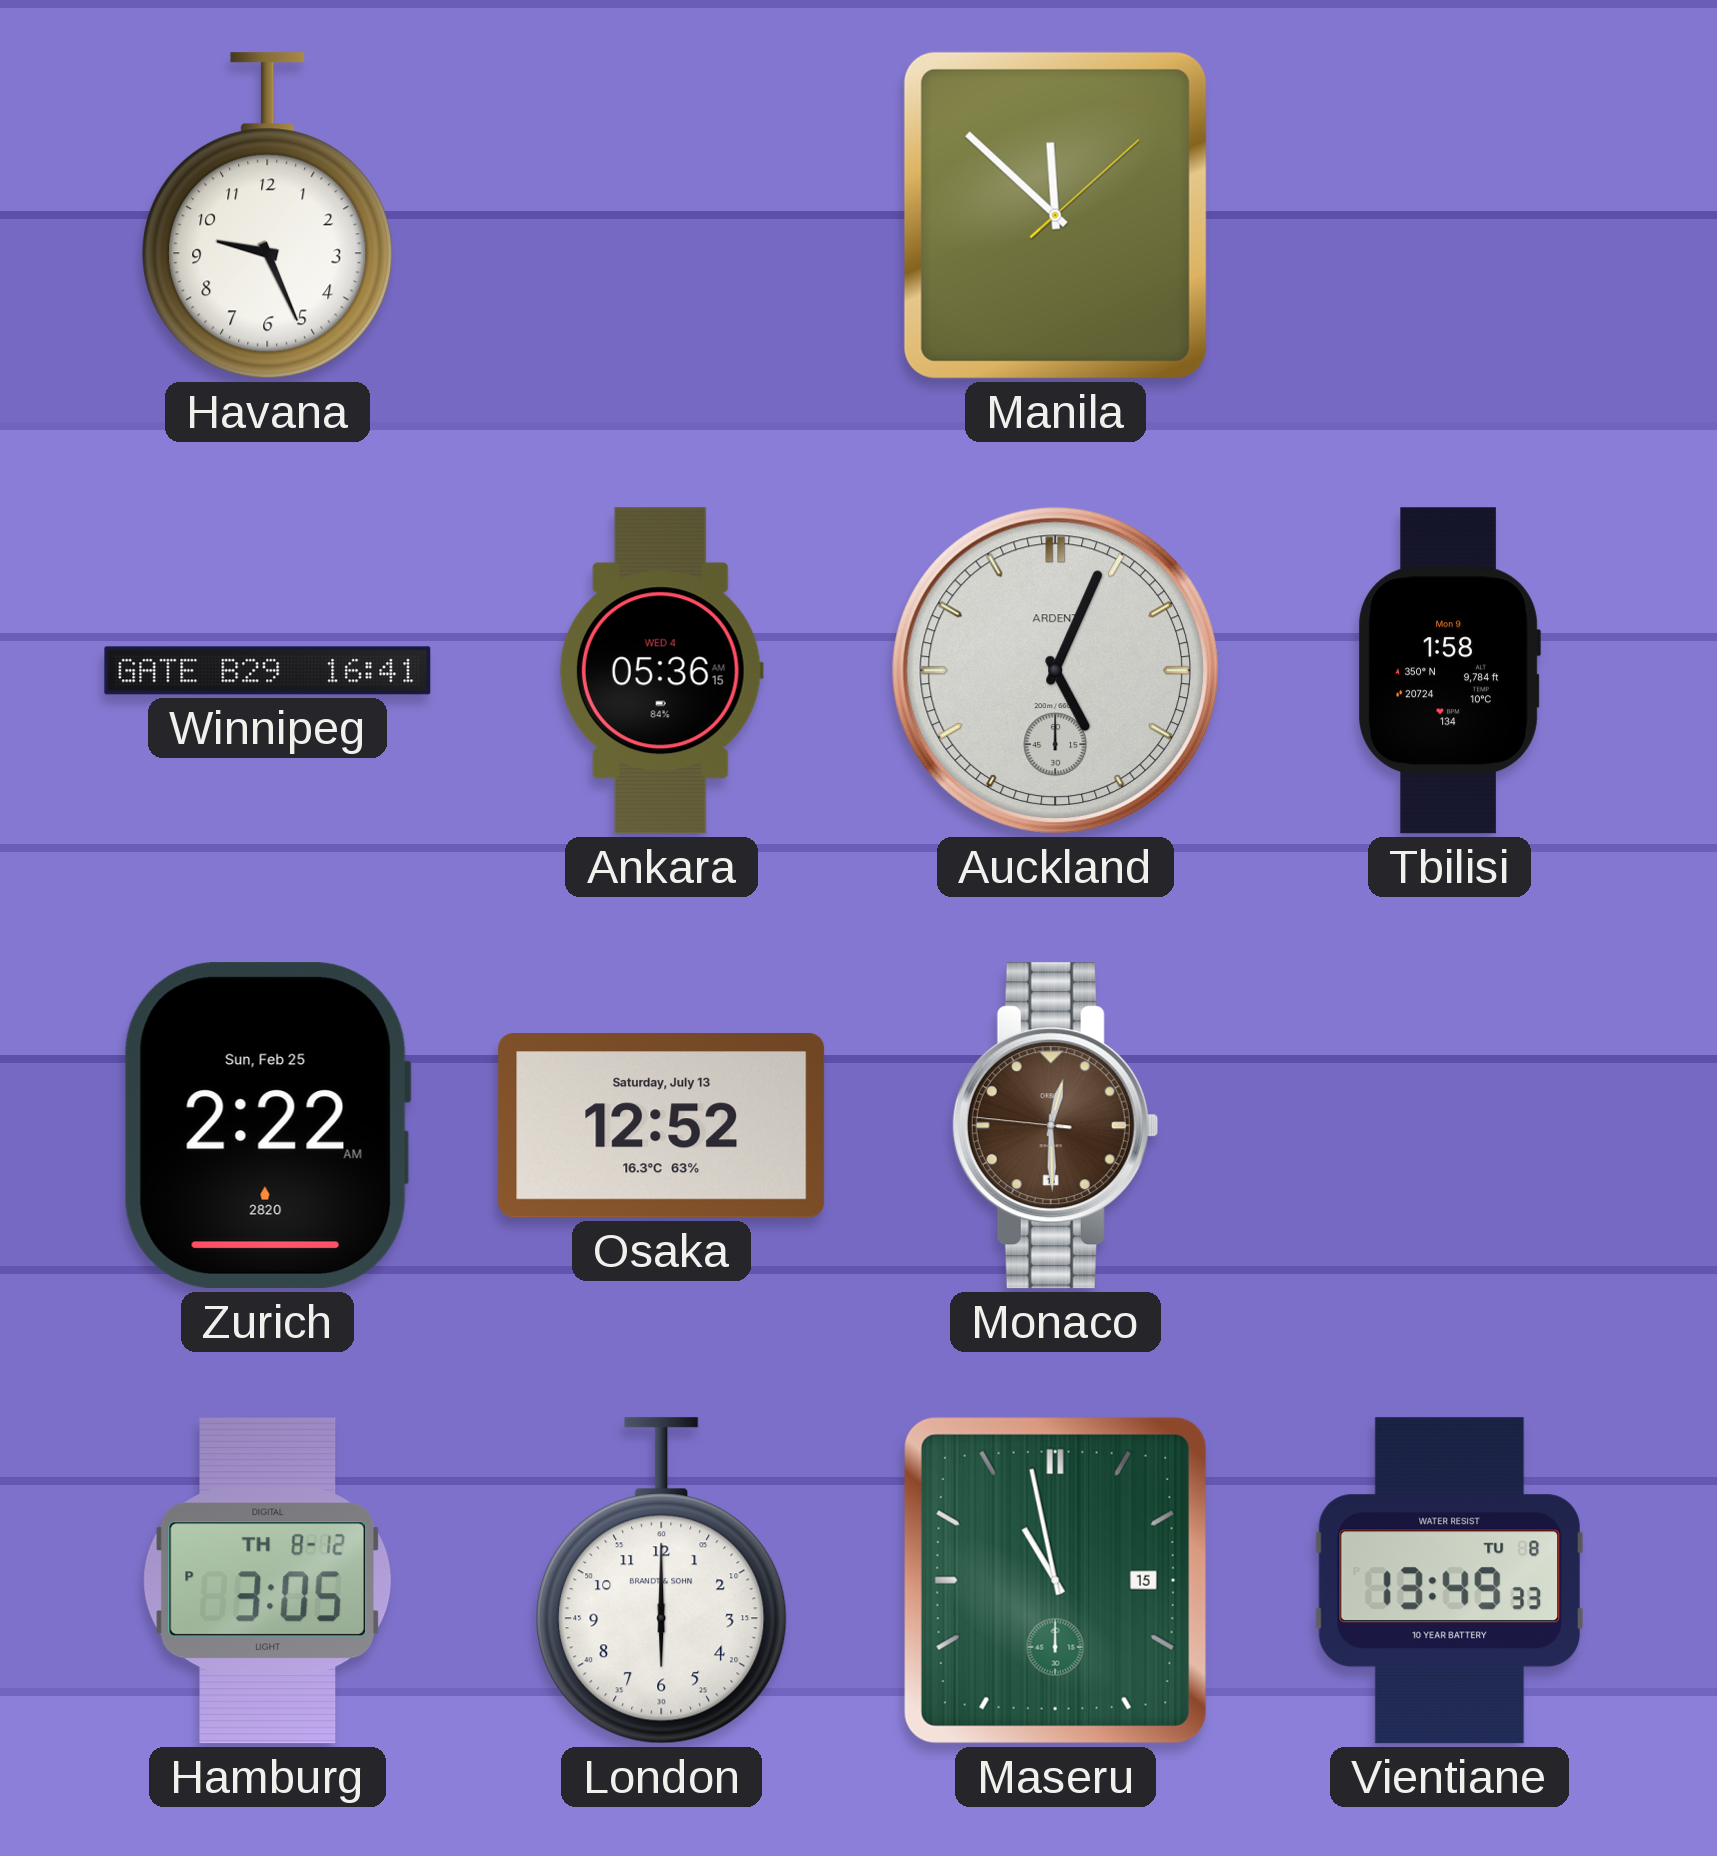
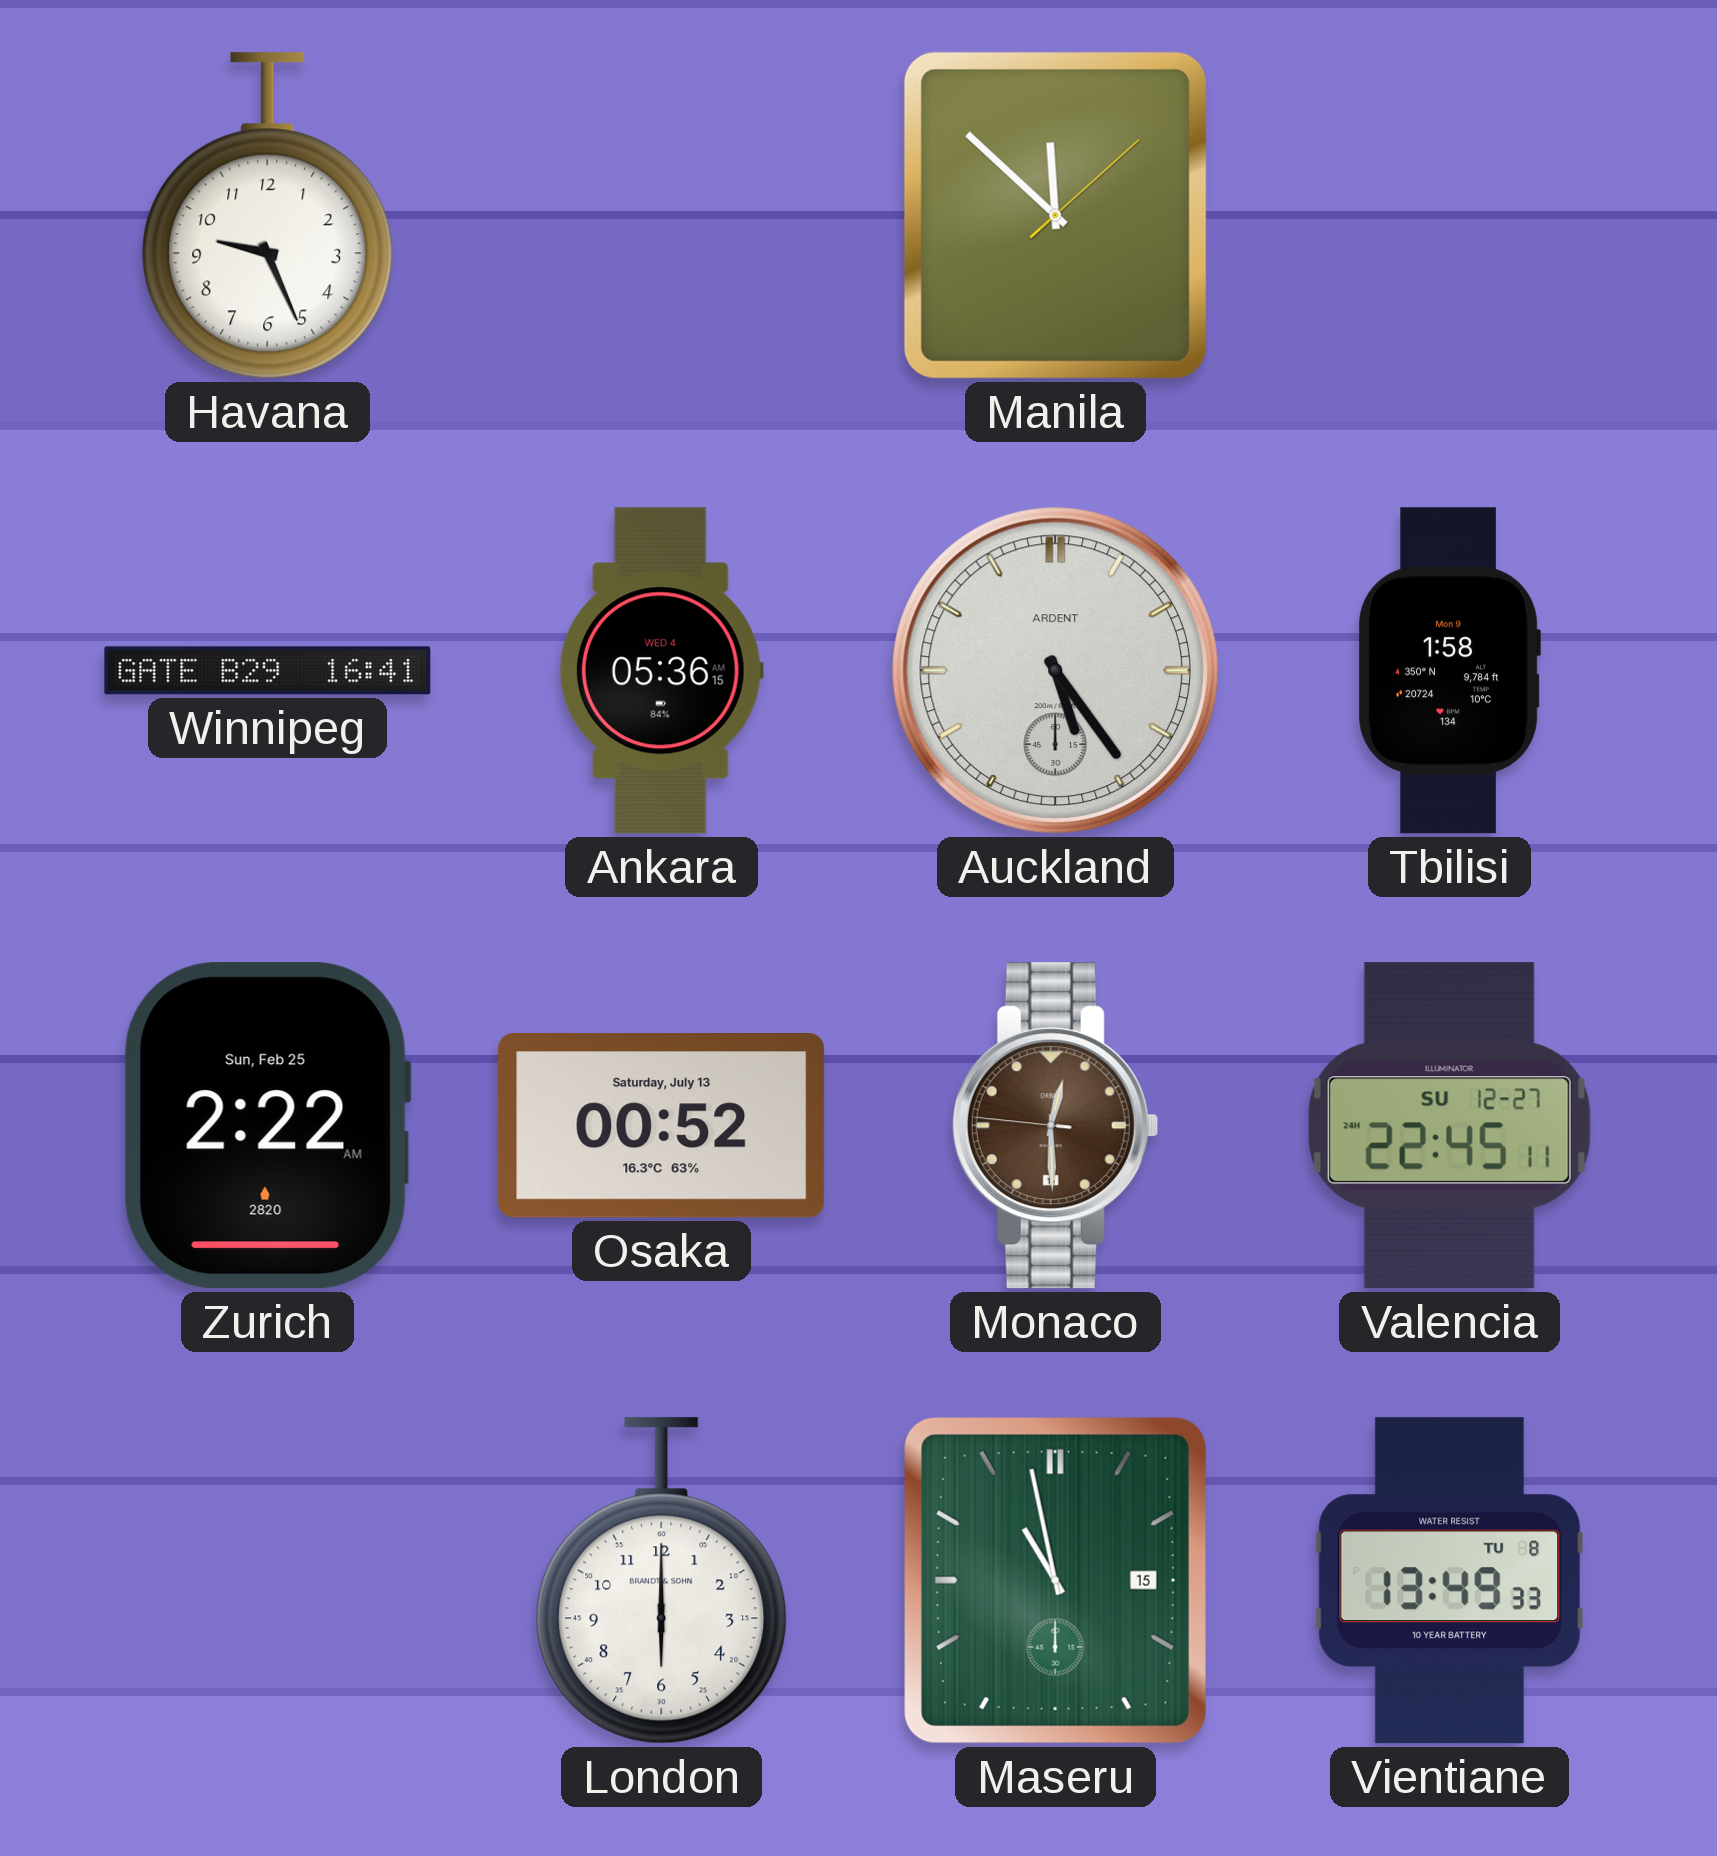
Auckland: 5:04 -> 5:24
Osaka: 12:52 -> 00:52
Valencia: none -> 22:45
Hamburg: 3:05 -> none
